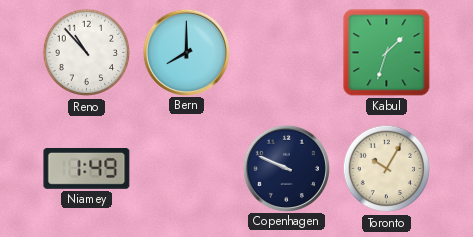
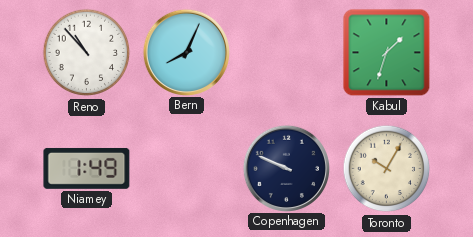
Bern: 8:00 -> 8:04
